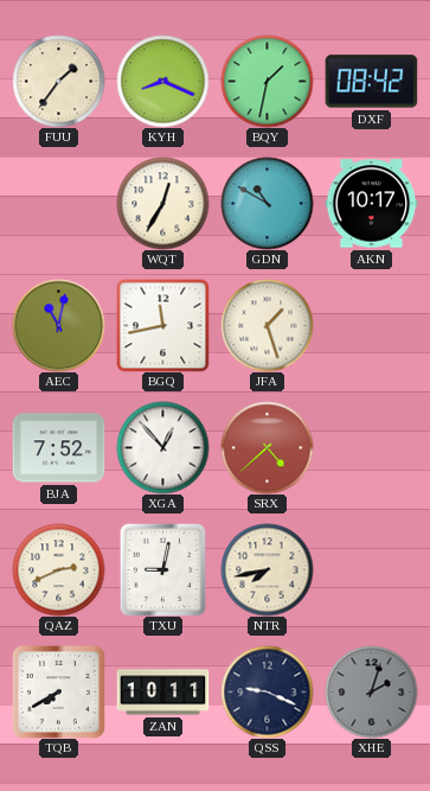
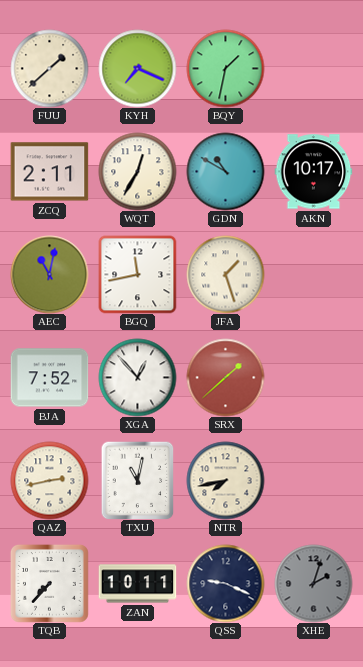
FUU: 1:36 -> 1:38
KYH: 8:19 -> 7:19
DXF: 08:42 -> none
ZCQ: none -> 2:11
SRX: 4:38 -> 1:38
QAZ: 2:41 -> 2:43
TXU: 9:02 -> 11:02
TQB: 7:40 -> 7:37
